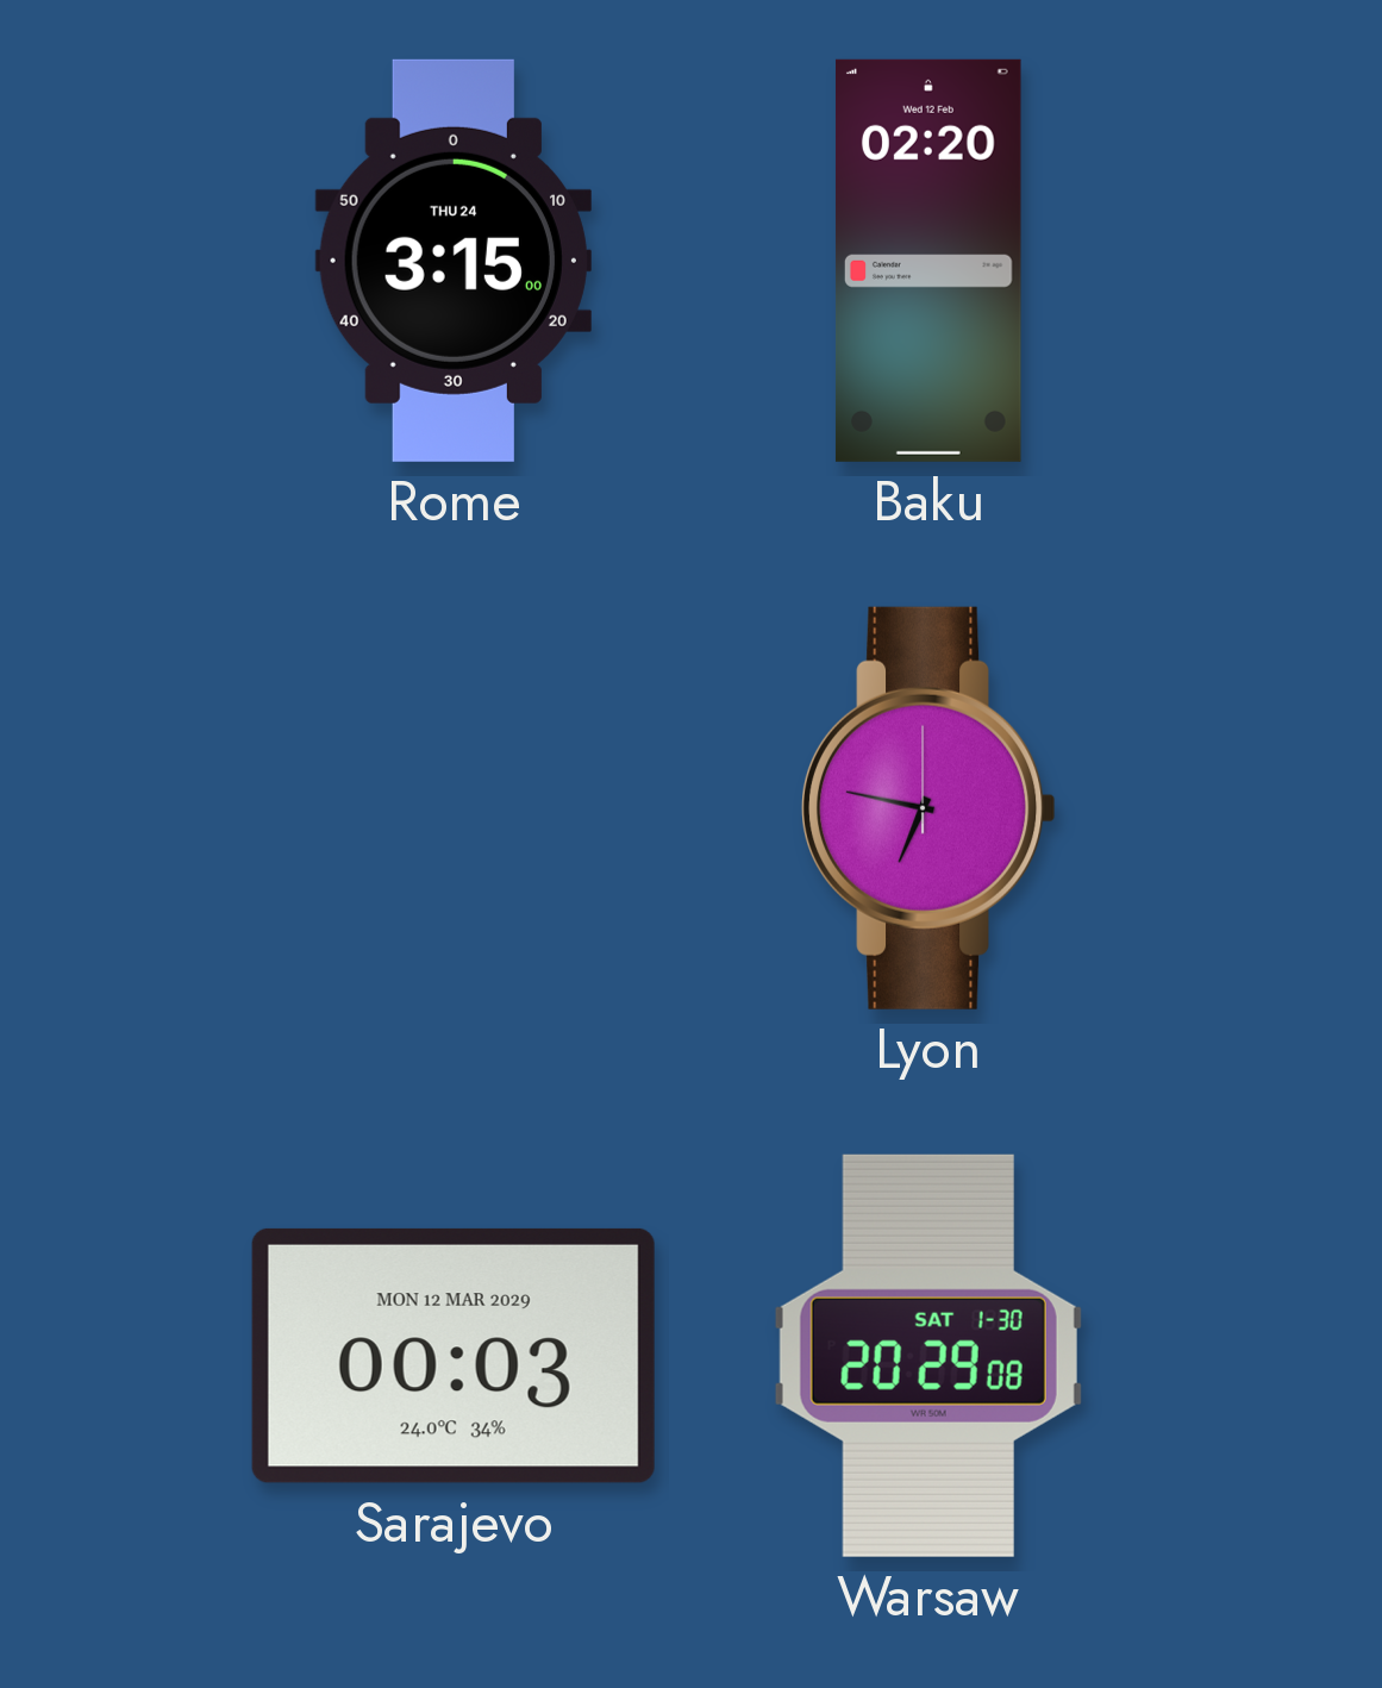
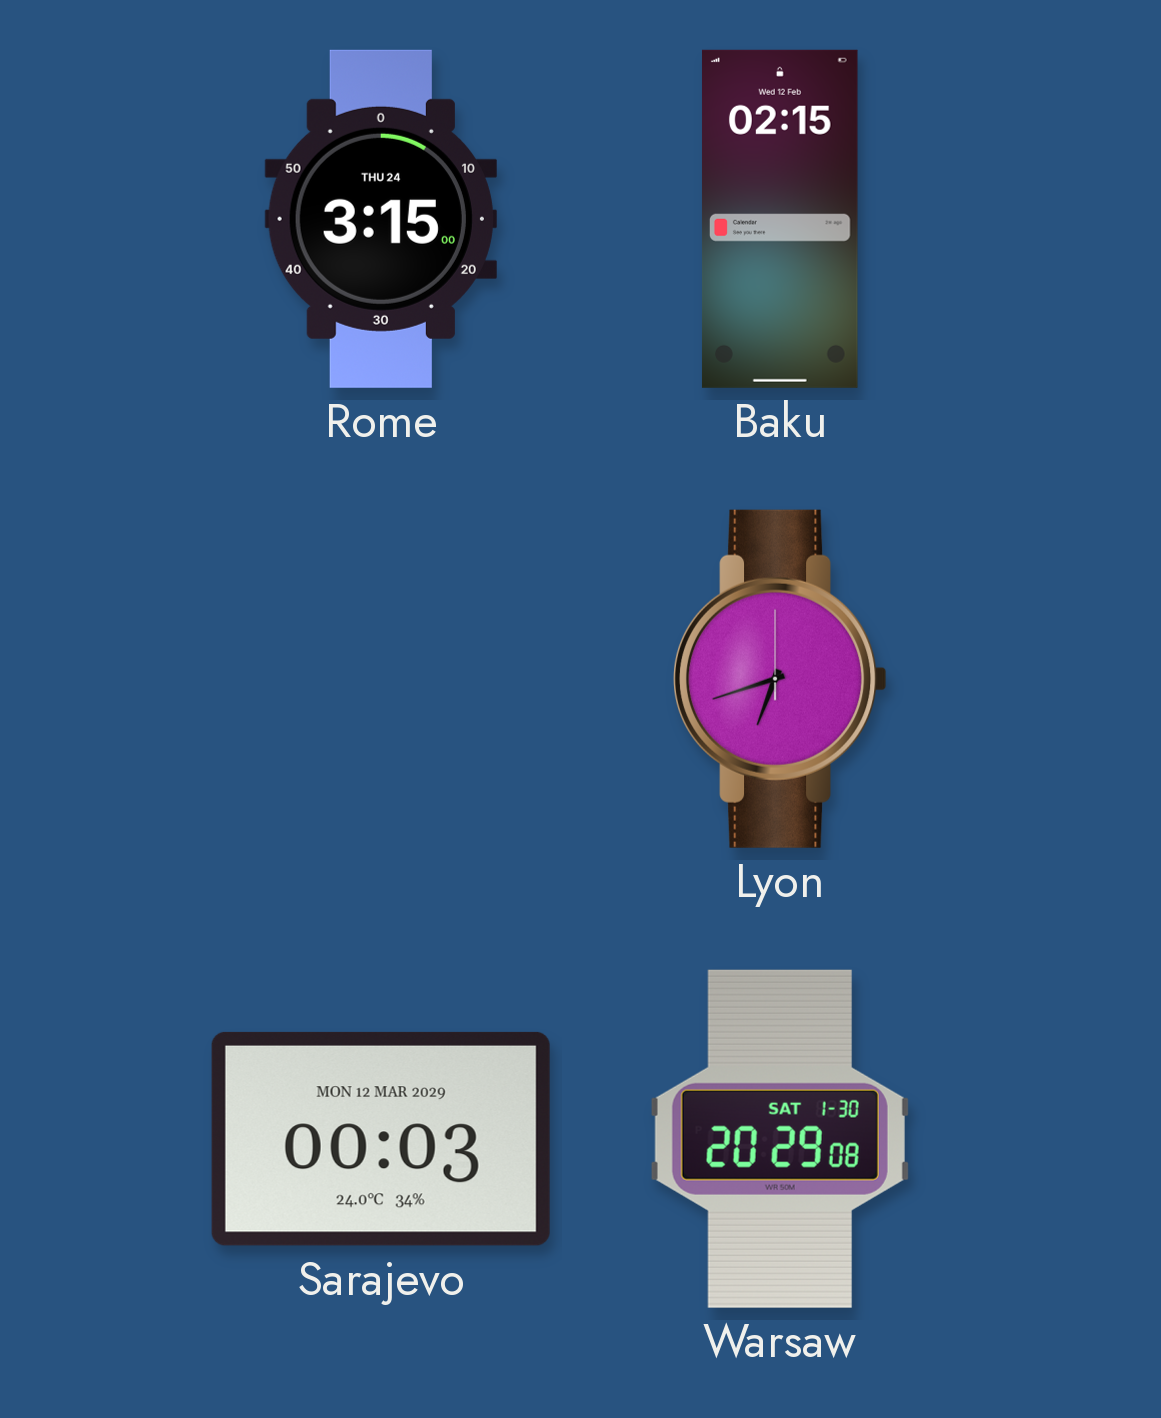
Baku: 02:20 -> 02:15
Lyon: 6:47 -> 6:42
